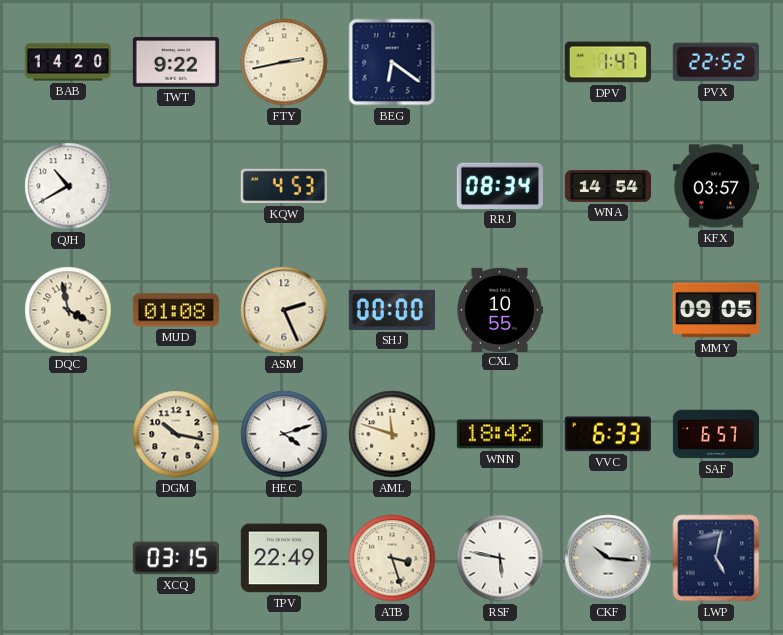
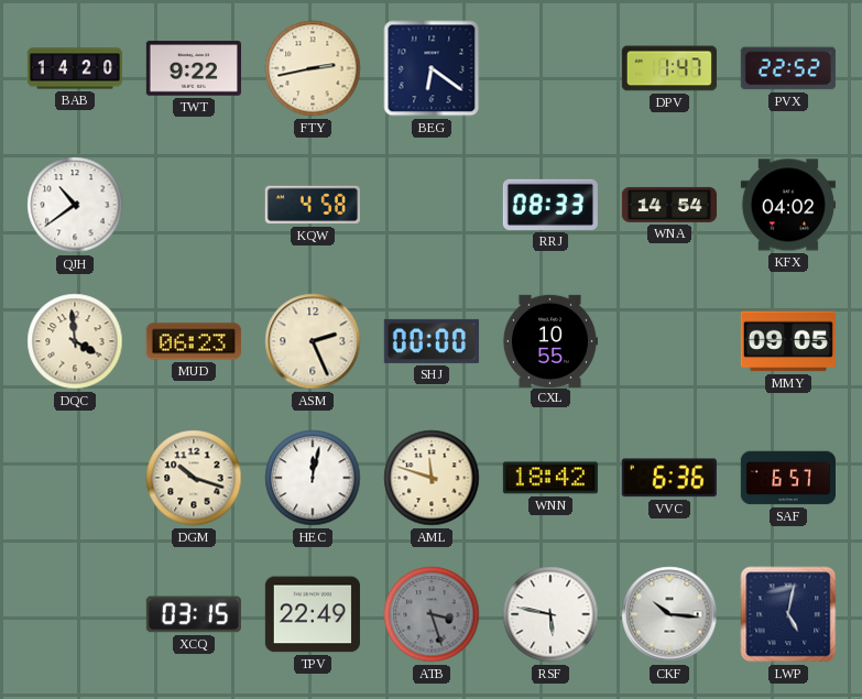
QJH: 10:40 -> 10:39
KQW: 4:53 -> 4:58
RRJ: 08:34 -> 08:33
KFX: 03:57 -> 04:02
DQC: 3:58 -> 3:59
MUD: 01:08 -> 06:23
DGM: 10:17 -> 10:18
HEC: 4:12 -> 12:02
VVC: 6:33 -> 6:36
ATB dial: cream -> grey
